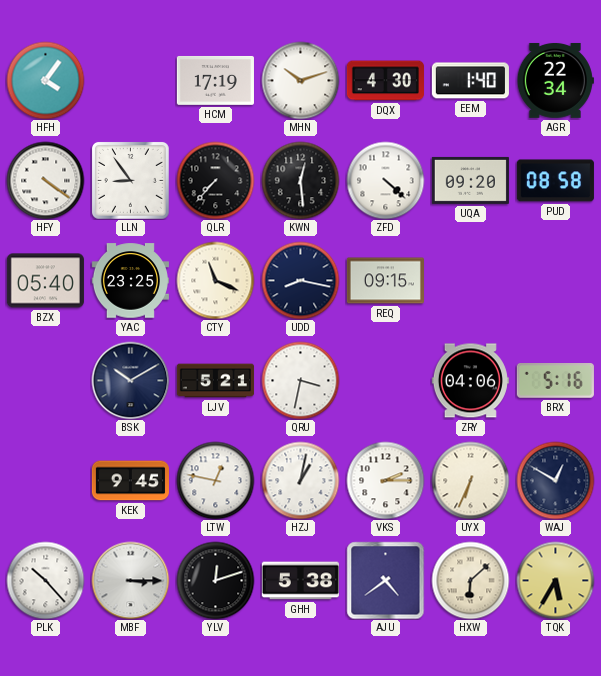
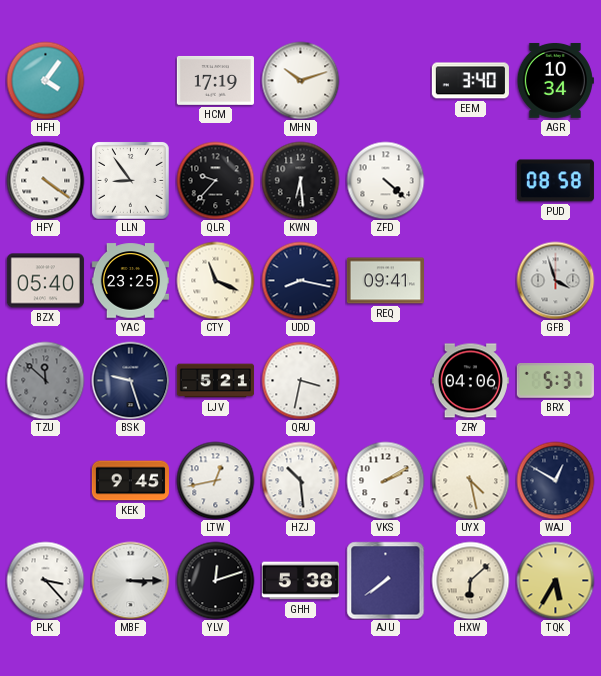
DQX: 4:30 -> none
EEM: 1:40 -> 3:40
AGR: 22:34 -> 10:34
QLR: 7:37 -> 9:37
KWN: 12:29 -> 6:29
UQA: 09:20 -> none
REQ: 09:15 -> 09:41
GFB: none -> 3:57
TZU: none -> 11:52
BSK: 10:10 -> 9:27
BRX: 5:16 -> 5:37
LTW: 12:47 -> 12:43
HZJ: 1:02 -> 10:29
VKS: 2:15 -> 2:10
UYX: 6:34 -> 4:28
PLK: 10:23 -> 3:23
AJU: 4:39 -> 7:39
